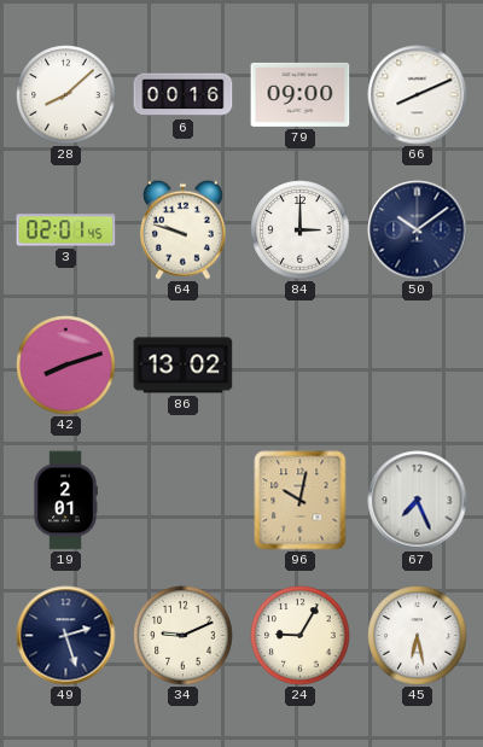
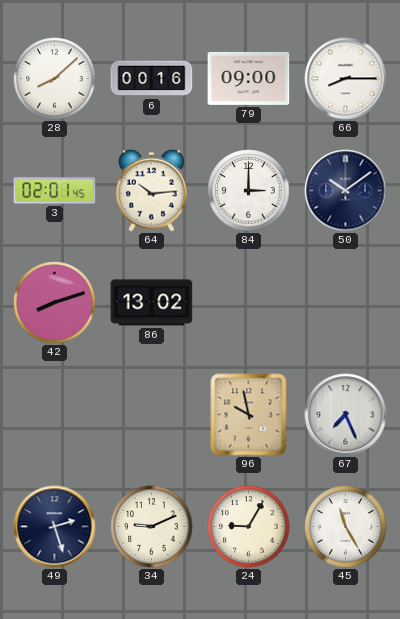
66: 8:11 -> 8:15
64: 9:48 -> 10:14
19: 2:01 -> none
96: 10:02 -> 9:58
45: 6:28 -> 11:25
